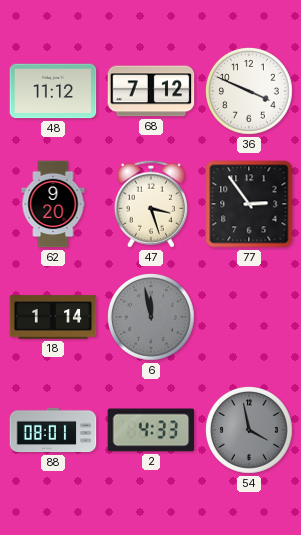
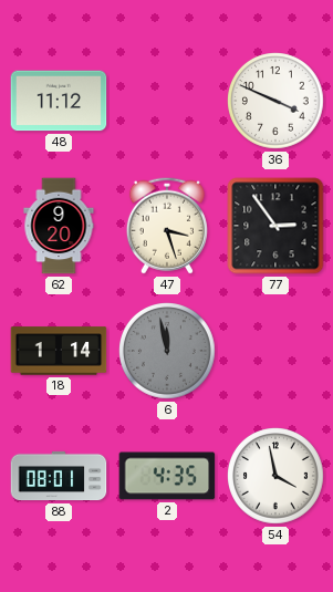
68: 7:12 -> none
2: 4:33 -> 4:35
54 dial: grey -> white
